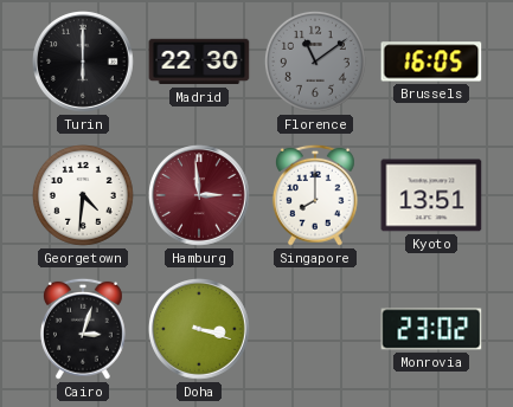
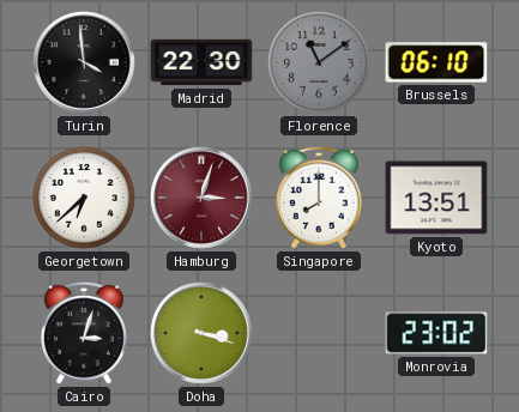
Turin: 6:00 -> 3:59
Brussels: 16:05 -> 06:10
Georgetown: 4:31 -> 6:38
Hamburg: 2:59 -> 3:03
